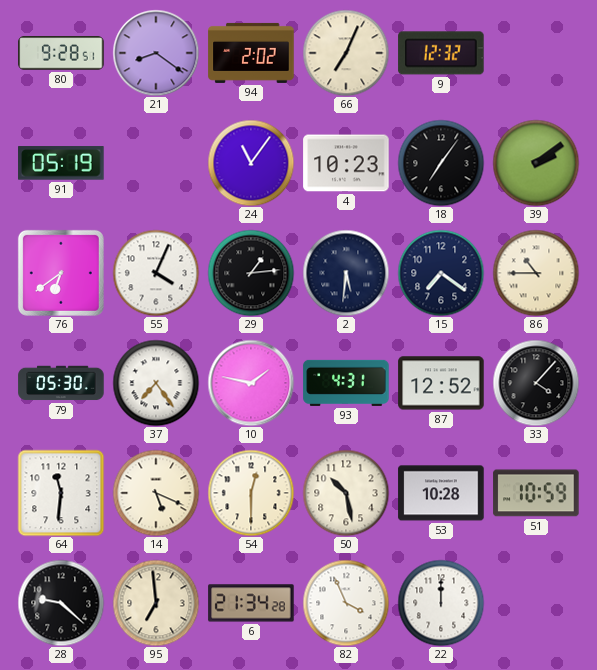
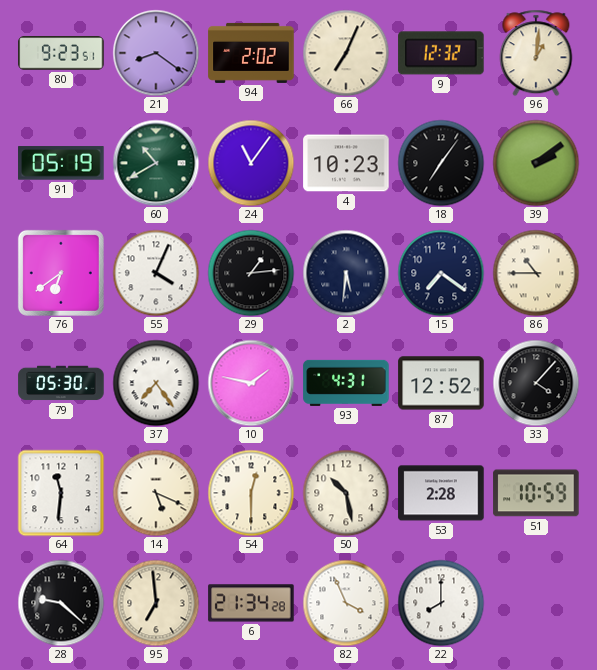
80: 9:28 -> 9:23
96: none -> 1:01
60: none -> 10:40
53: 10:28 -> 2:28
22: 12:00 -> 8:00
